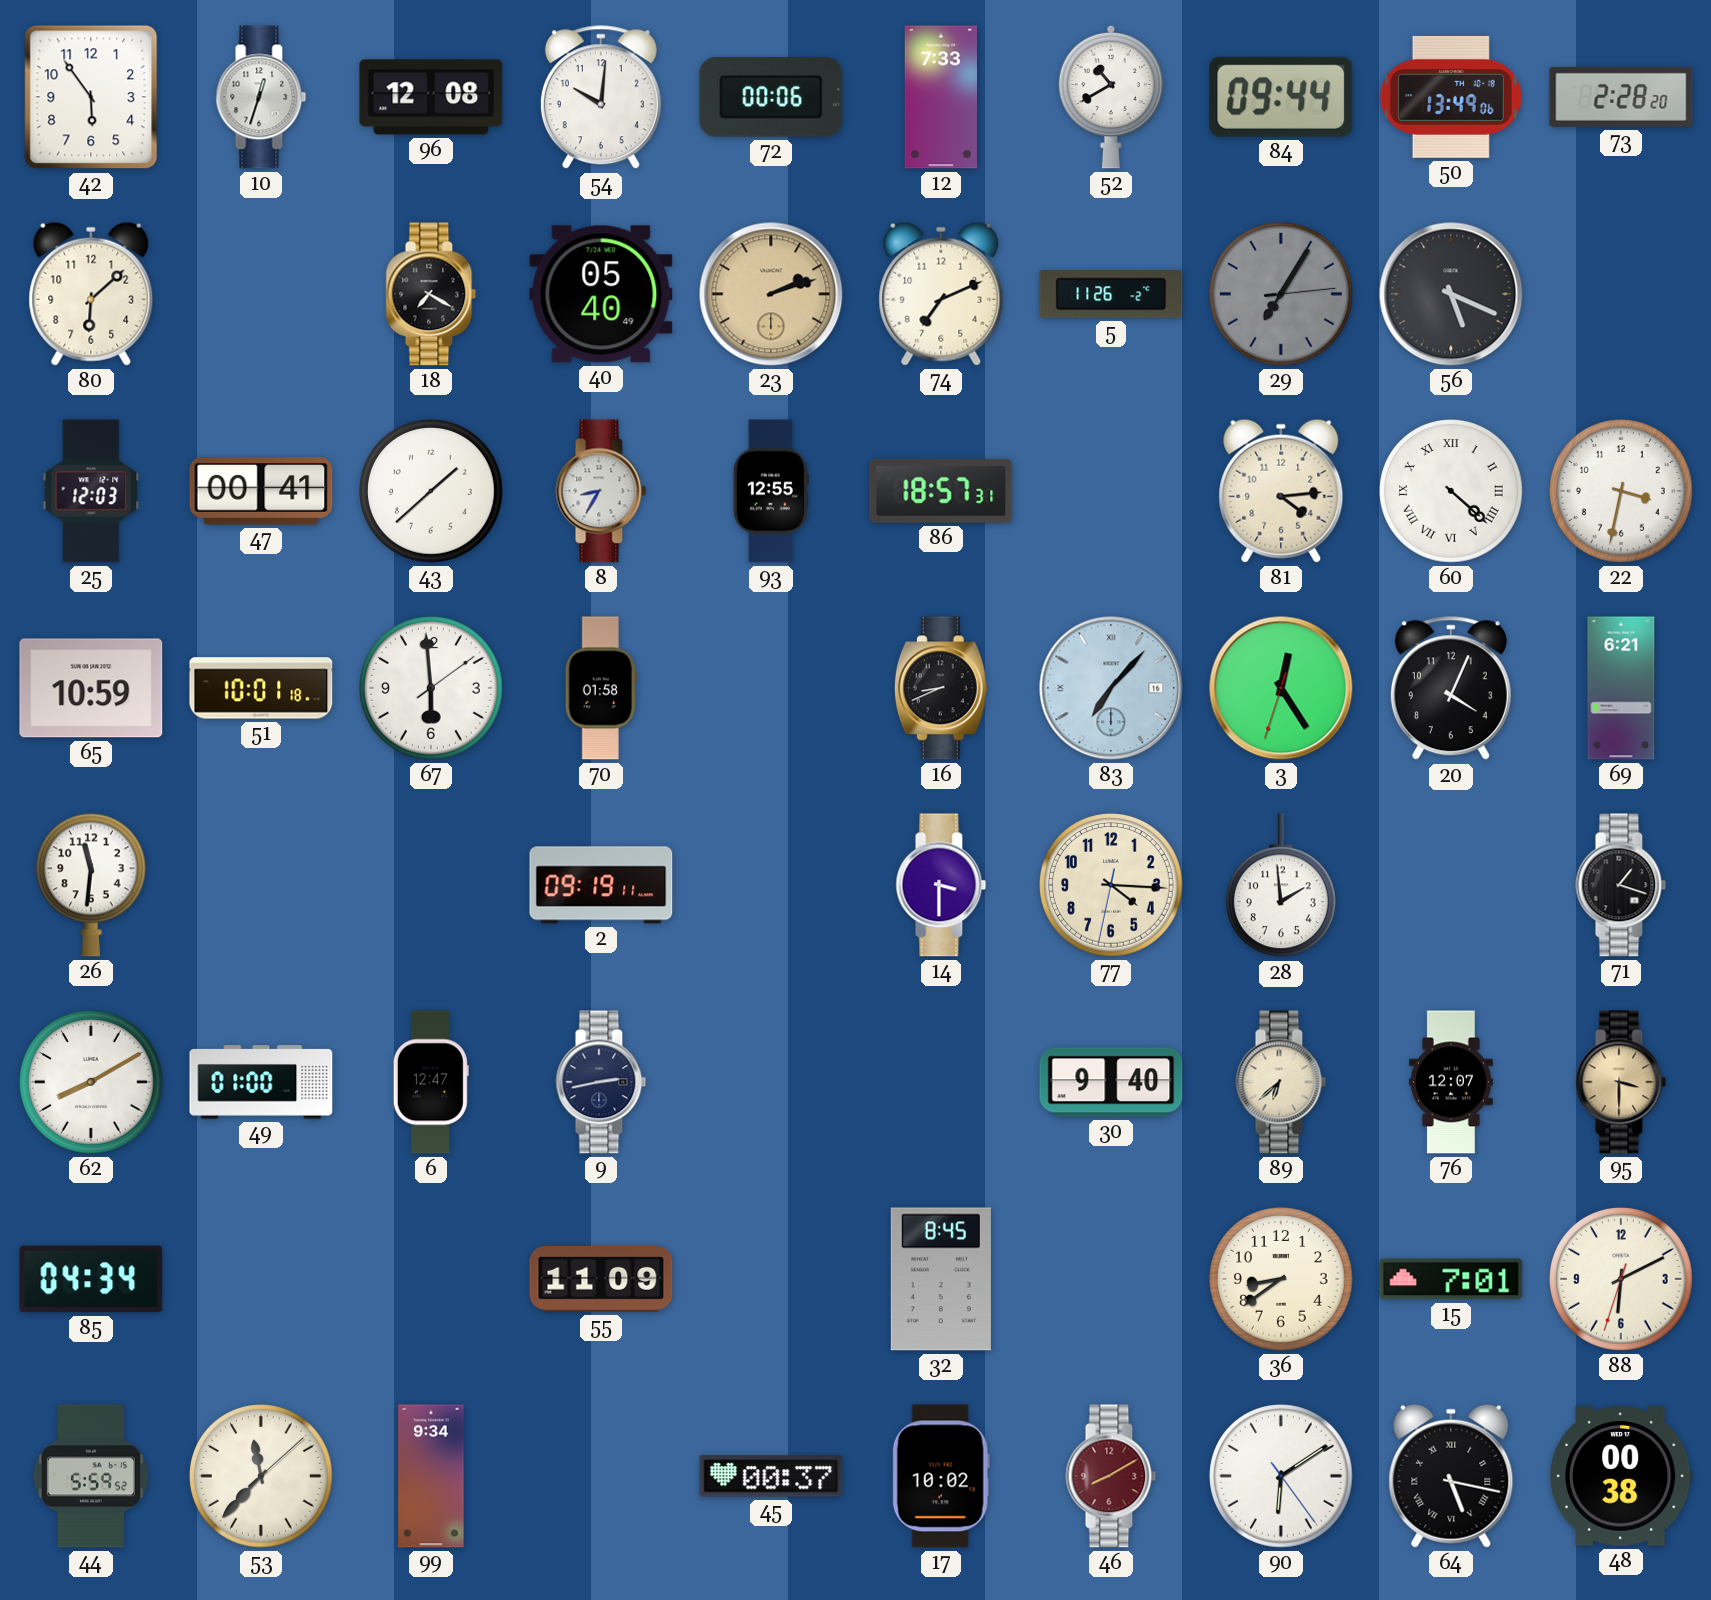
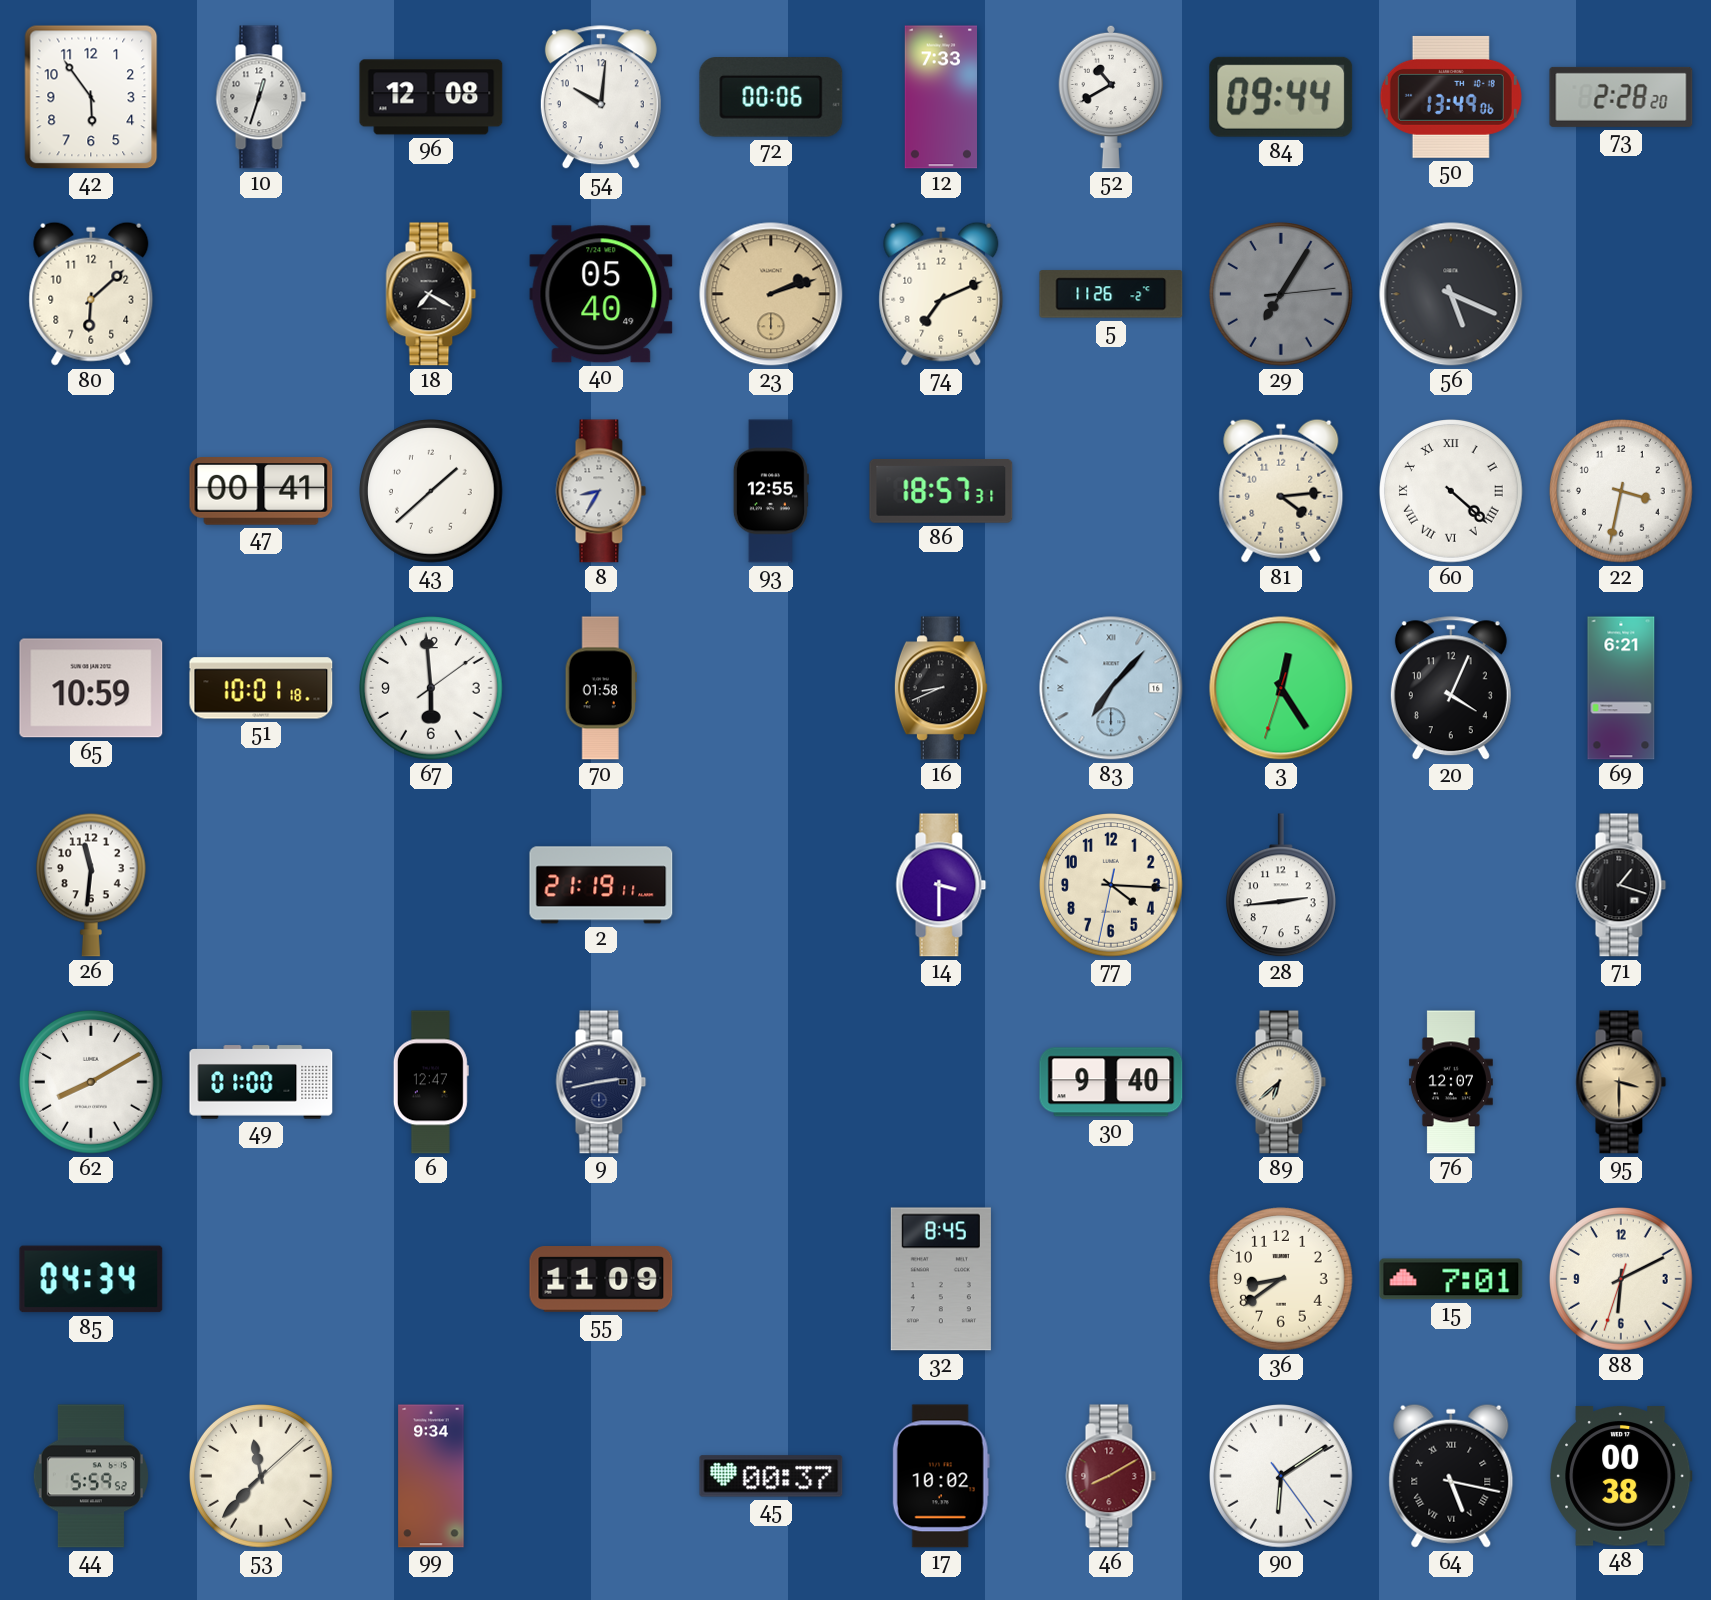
25: 12:03 -> none
2: 09:19 -> 21:19
28: 1:59 -> 2:44
